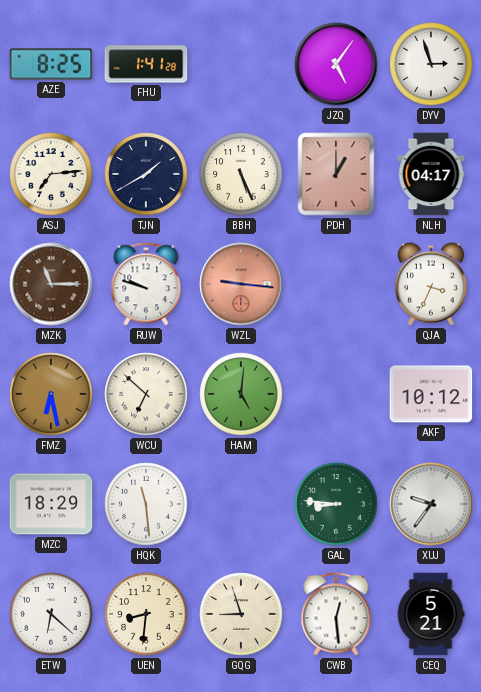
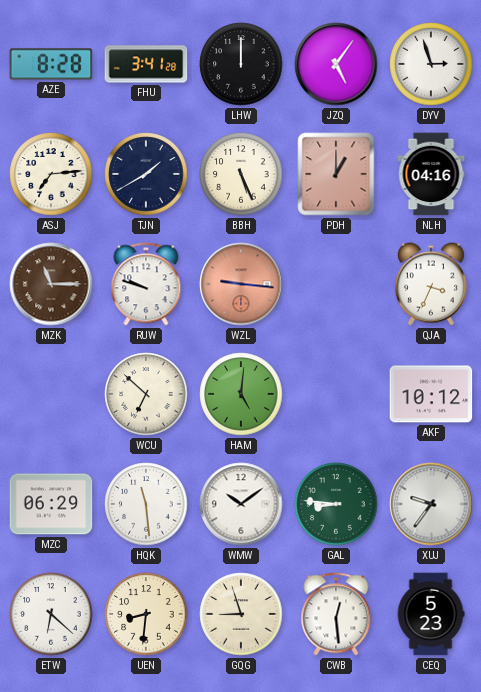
AZE: 8:25 -> 8:28
FHU: 1:41 -> 3:41
LHW: none -> 12:00
NLH: 04:17 -> 04:16
FMZ: 6:28 -> none
MZC: 18:29 -> 06:29
WMW: none -> 10:09
CEQ: 5:21 -> 5:23
